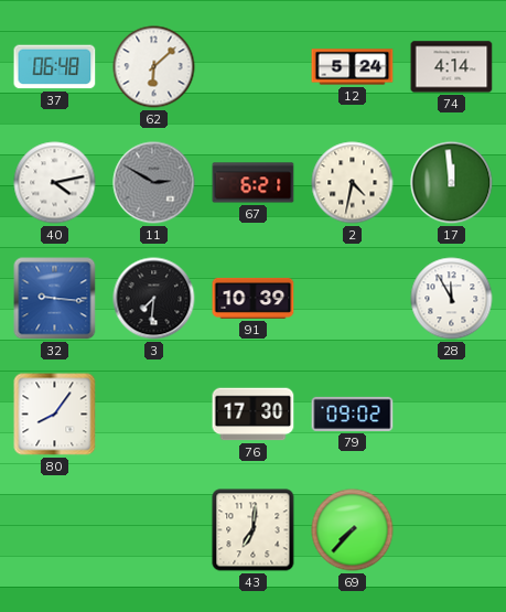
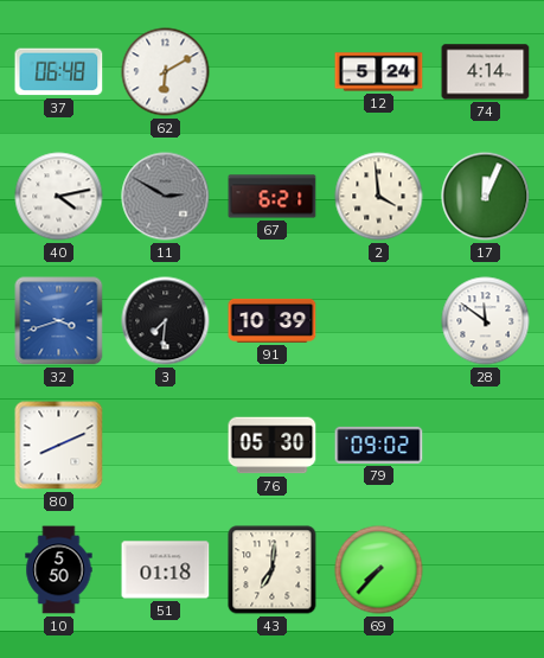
62: 6:08 -> 6:10
2: 4:32 -> 3:59
17: 11:59 -> 12:04
32: 9:16 -> 3:42
28: 11:55 -> 11:51
80: 8:06 -> 8:11
76: 17:30 -> 05:30
10: none -> 5:50
51: none -> 01:18
